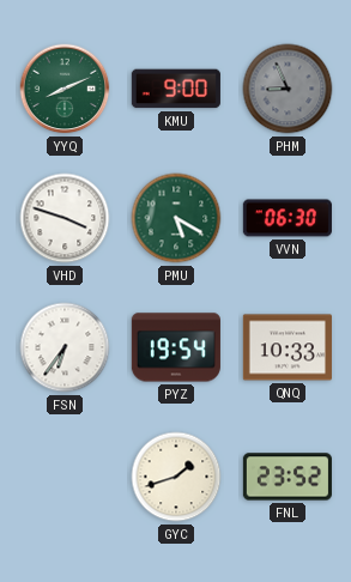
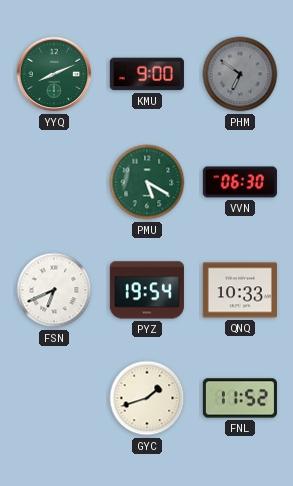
PHM: 8:56 -> 6:51
VHD: 3:48 -> none
FSN: 6:36 -> 6:41
FNL: 23:52 -> 11:52
